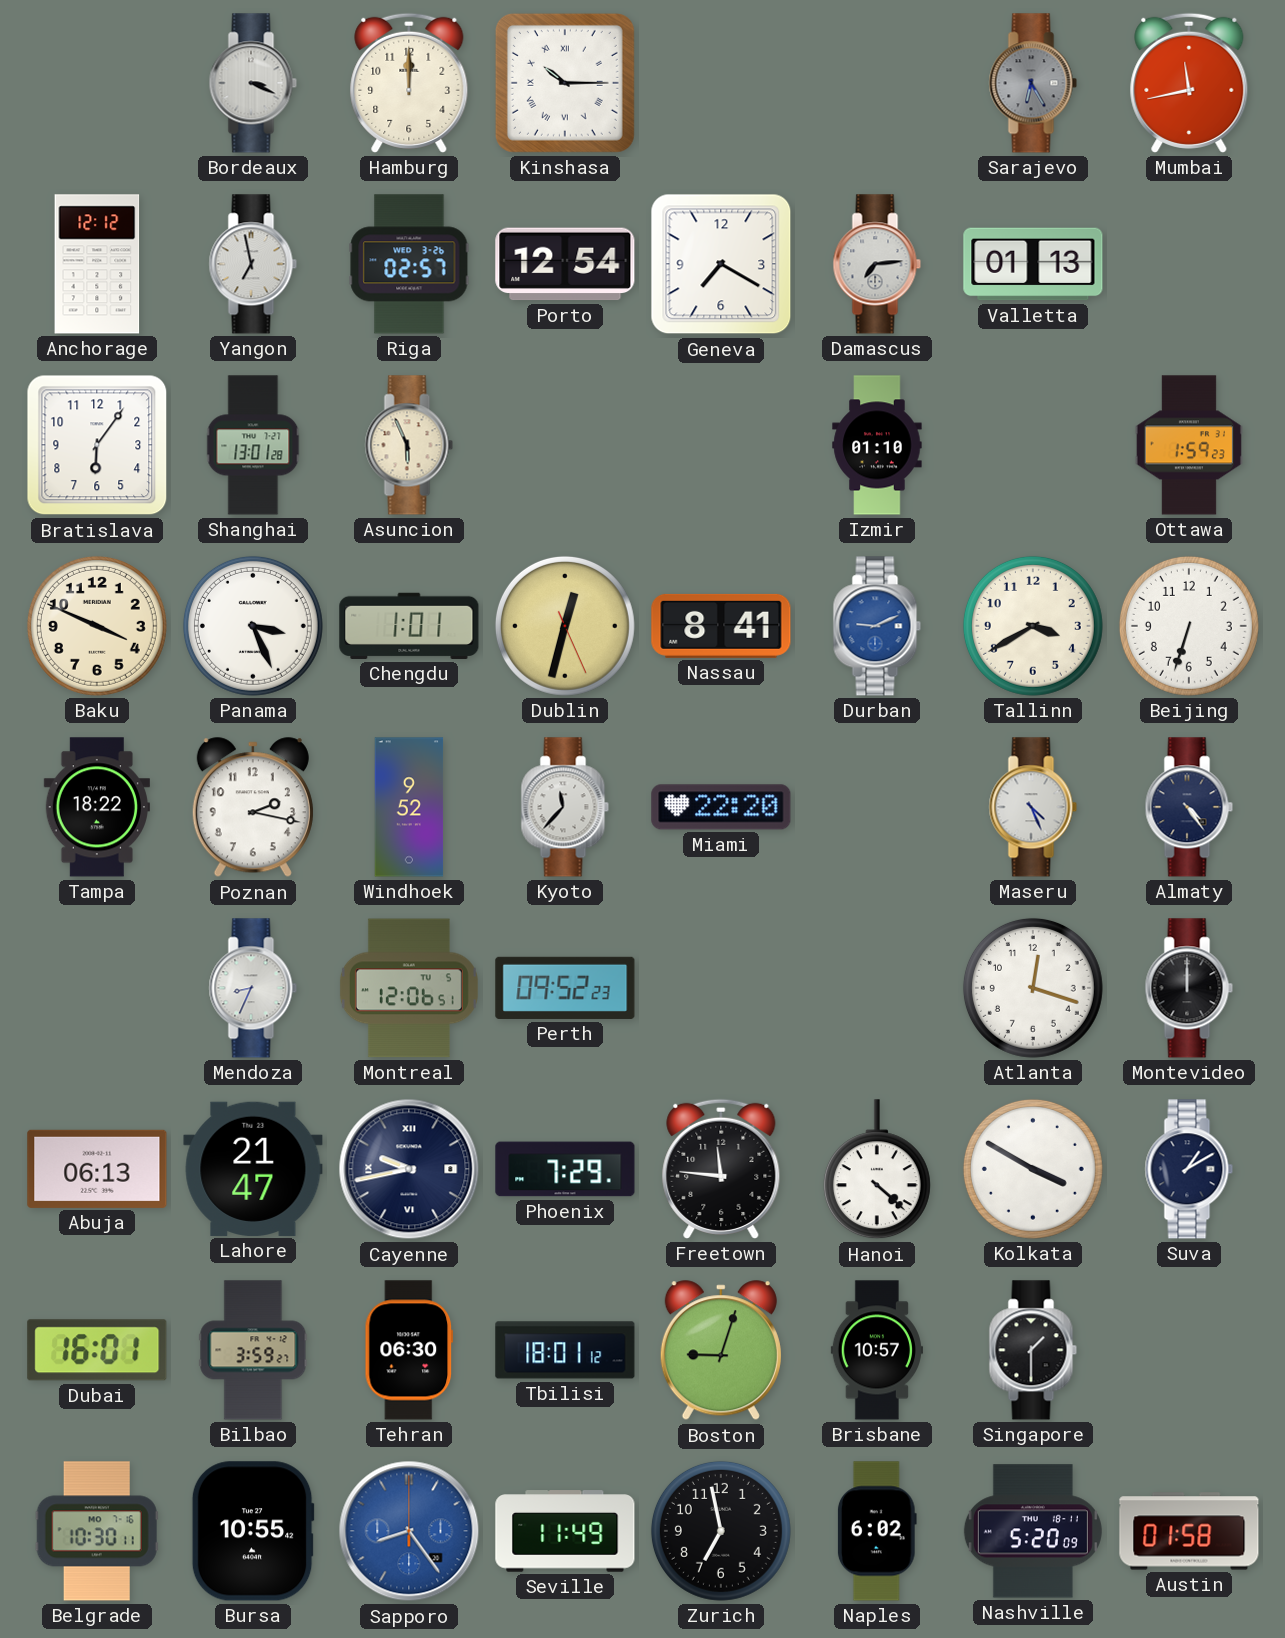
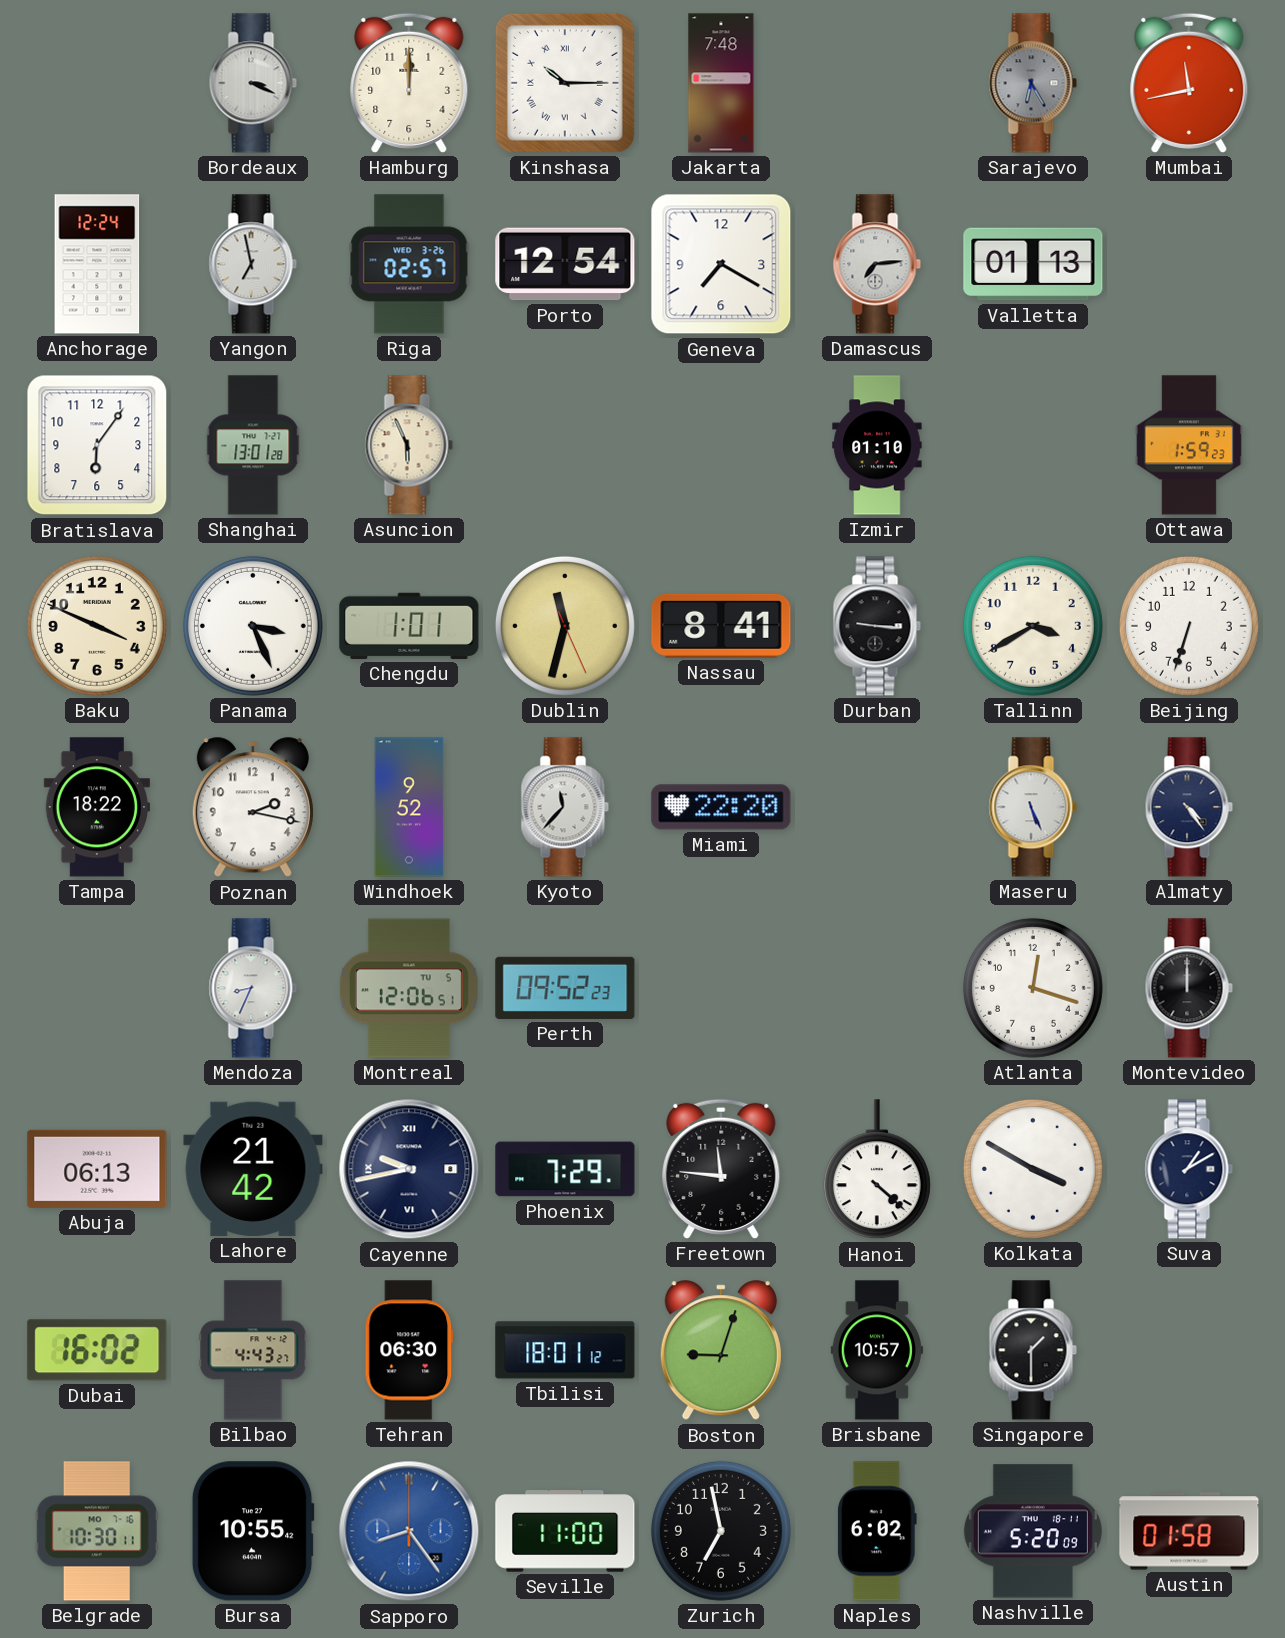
Jakarta: none -> 7:48
Anchorage: 12:12 -> 12:24
Dublin: 12:32 -> 11:32
Durban: 9:11 -> 9:16
Durban dial: blue -> black
Maseru: 4:26 -> 5:26
Lahore: 21:47 -> 21:42
Dubai: 16:01 -> 16:02
Bilbao: 3:59 -> 4:43
Seville: 11:49 -> 11:00
